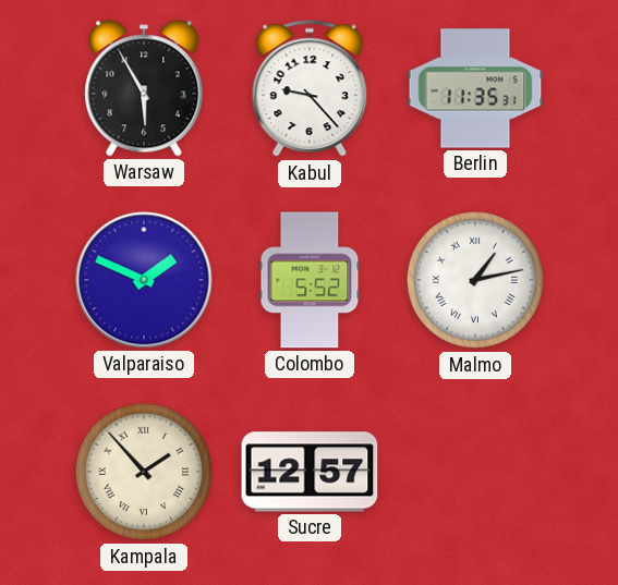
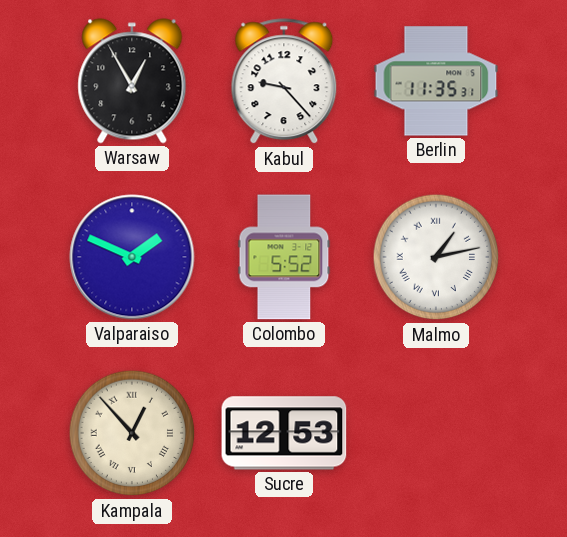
Warsaw: 5:55 -> 12:55
Kampala: 1:53 -> 12:53
Sucre: 12:57 -> 12:53
